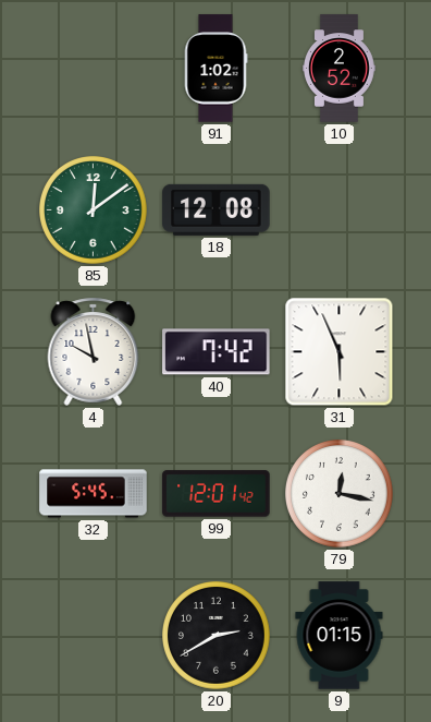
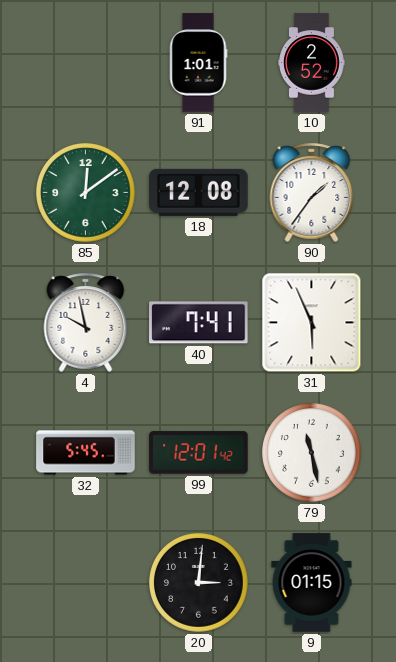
91: 1:02 -> 1:01
90: none -> 1:36
40: 7:42 -> 7:41
79: 12:17 -> 11:28
20: 2:40 -> 3:01
